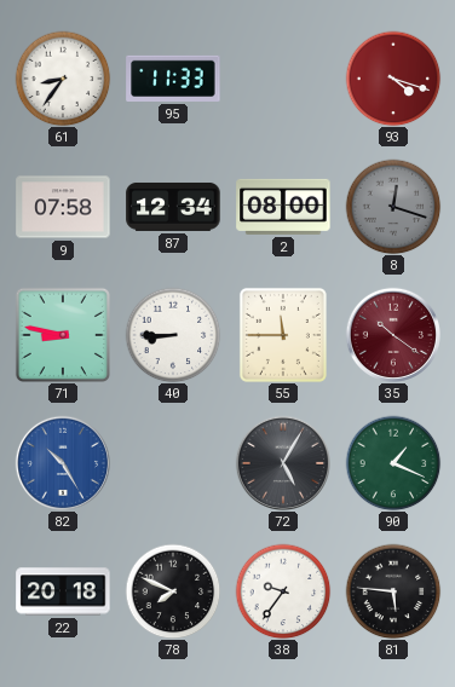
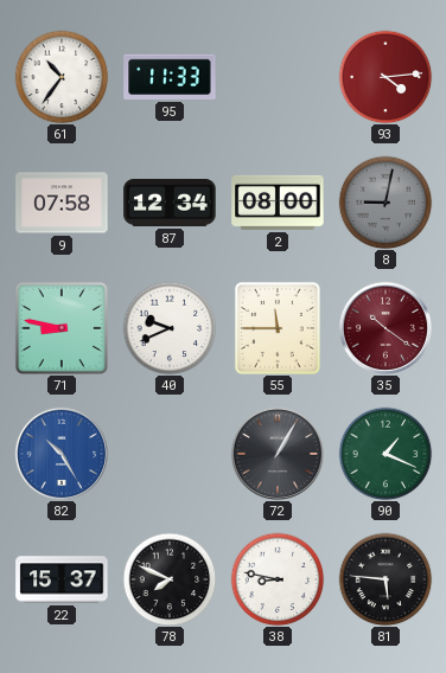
61: 8:36 -> 10:36
93: 4:18 -> 4:14
8: 12:18 -> 9:02
40: 8:45 -> 9:41
72: 5:05 -> 1:05
22: 20:18 -> 15:37
38: 9:36 -> 8:47
